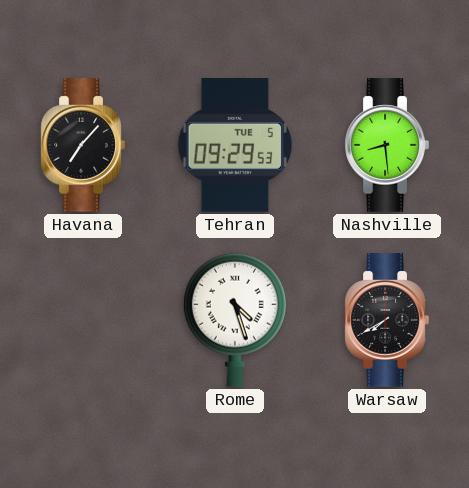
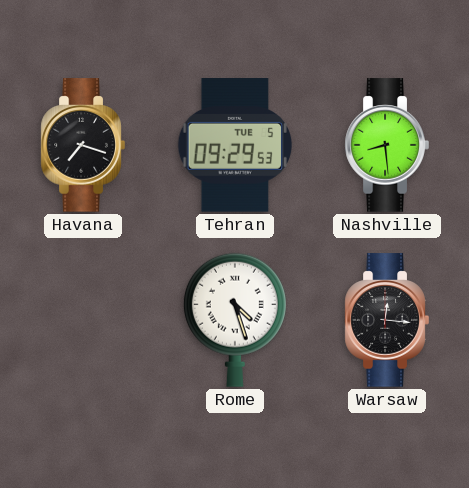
Havana: 7:07 -> 7:18
Warsaw: 7:40 -> 12:16
